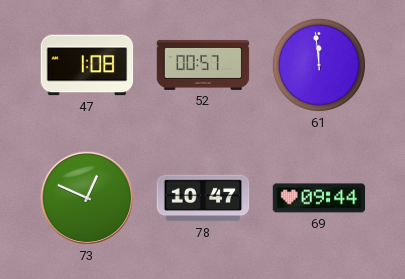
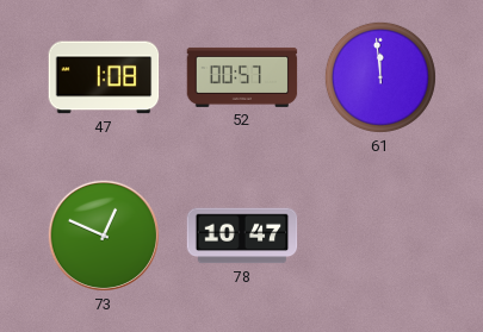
69: 09:44 -> none
